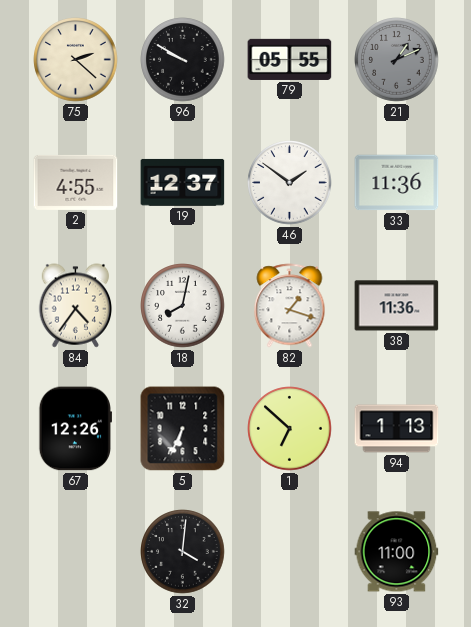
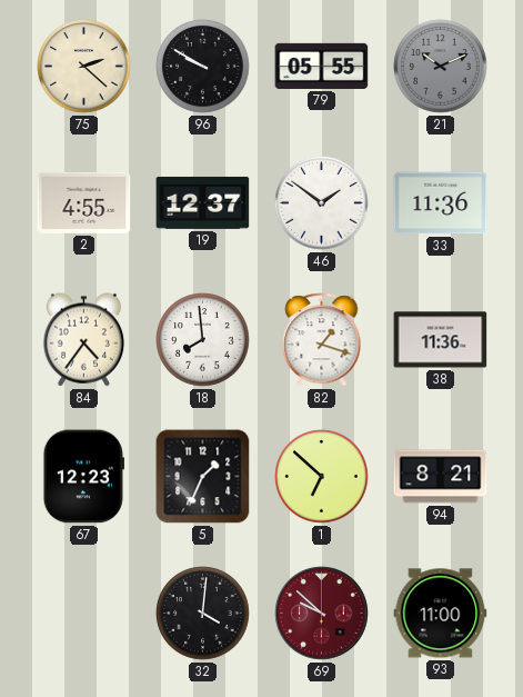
21: 1:11 -> 10:11
18: 8:02 -> 7:59
67: 12:26 -> 12:23
5: 6:34 -> 1:34
94: 1:13 -> 8:21
69: none -> 9:52
